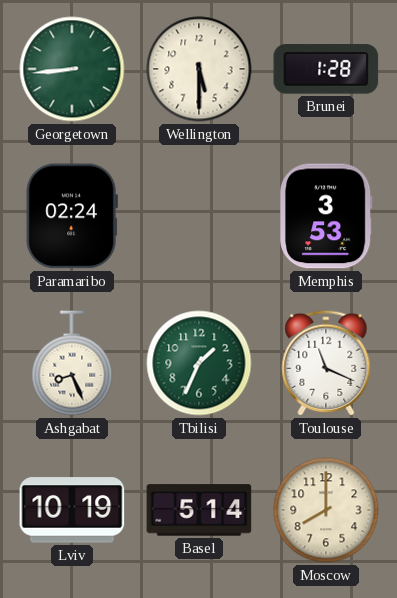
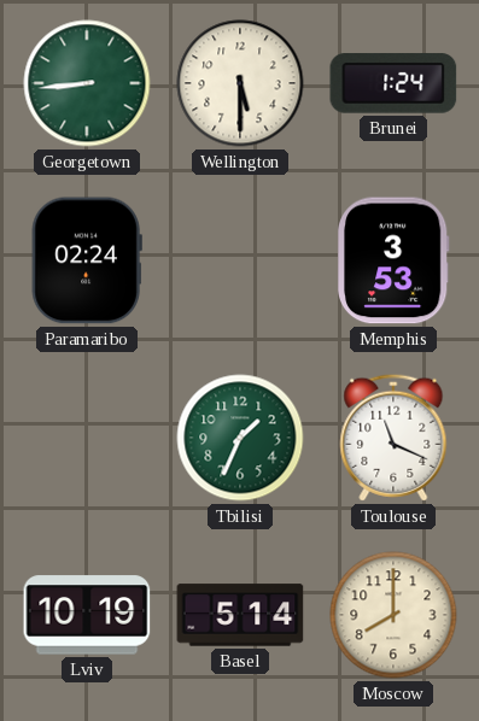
Brunei: 1:28 -> 1:24
Ashgabat: 8:26 -> none
